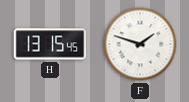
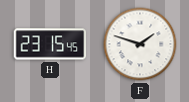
H: 13:15 -> 23:15
